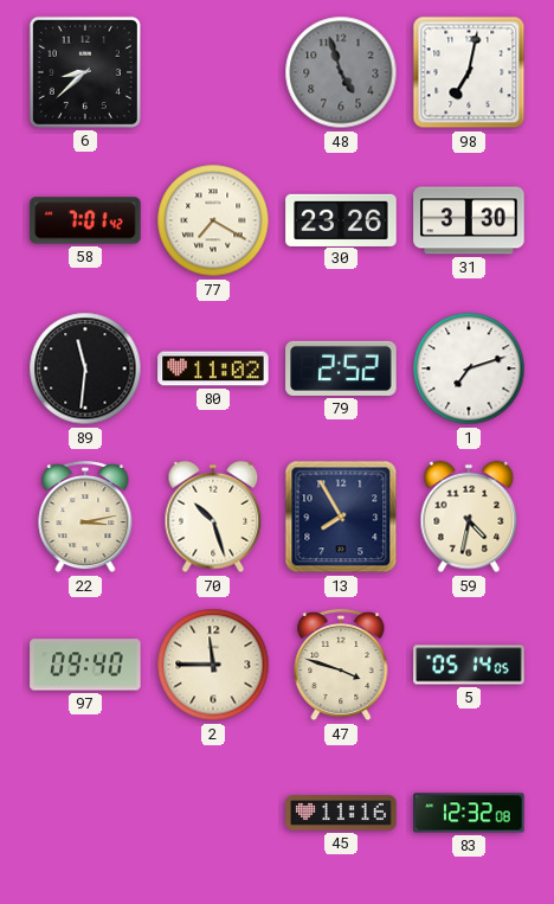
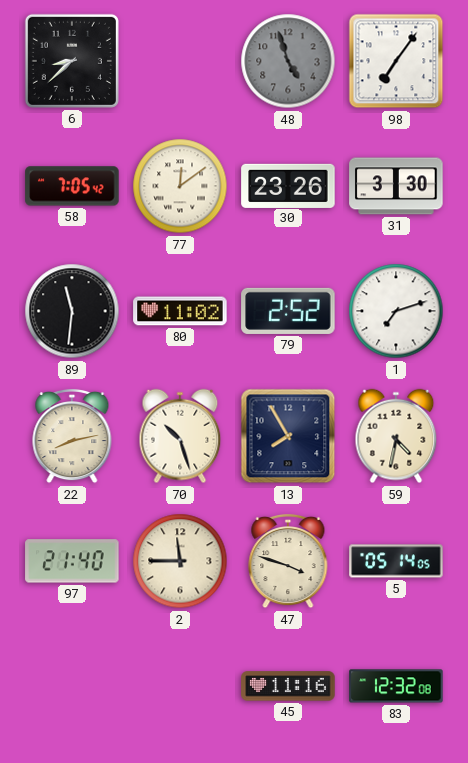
98: 7:02 -> 7:06
58: 7:01 -> 7:05
77: 7:20 -> 12:09
22: 3:13 -> 8:13
97: 09:40 -> 21:40
